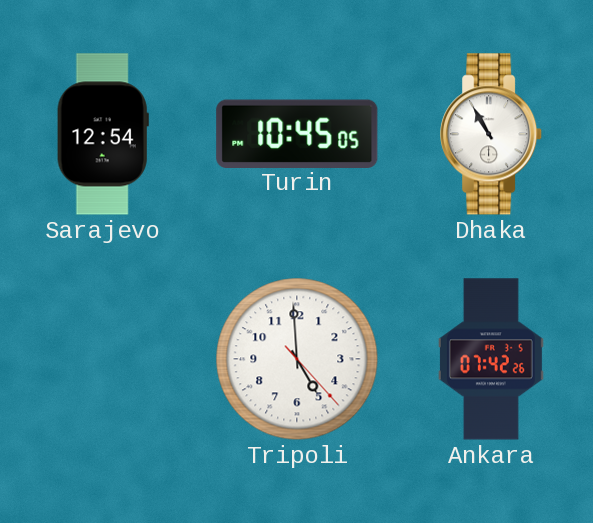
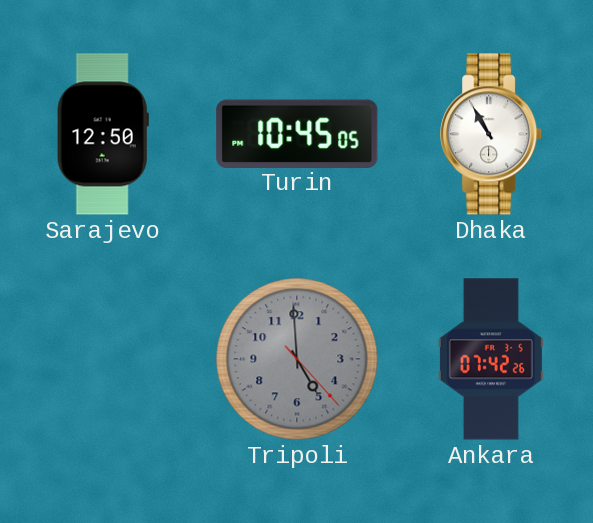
Sarajevo: 12:54 -> 12:50
Tripoli dial: white -> grey
